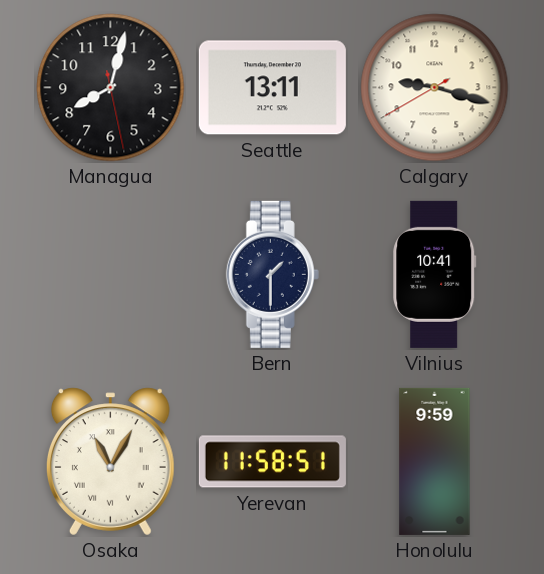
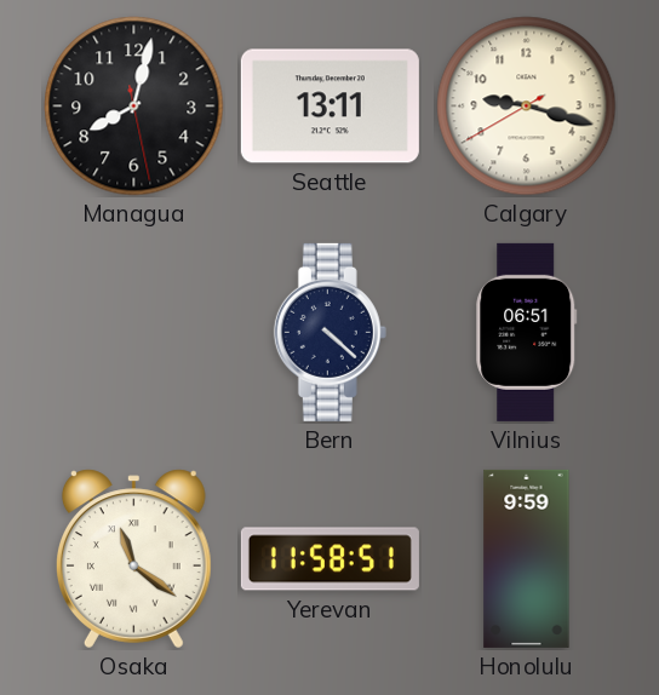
Bern: 1:30 -> 4:22
Vilnius: 10:41 -> 06:51
Osaka: 11:05 -> 11:21
